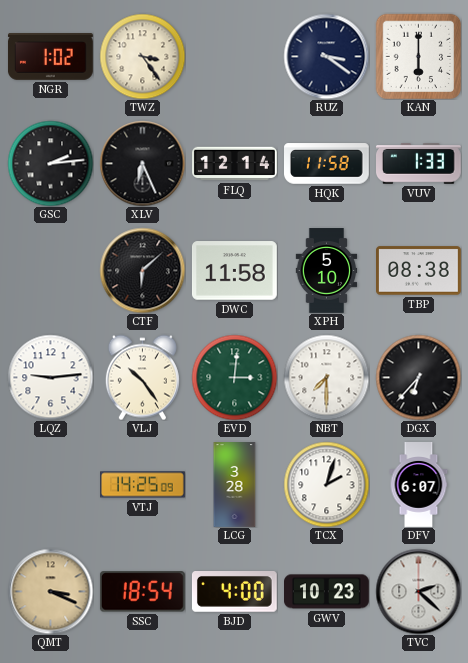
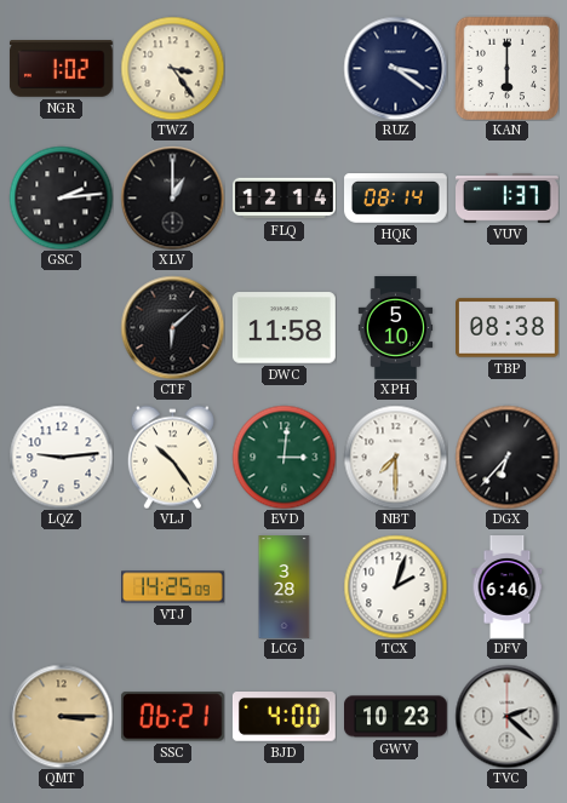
XLV: 6:26 -> 1:00
HQK: 11:58 -> 08:14
VUV: 1:33 -> 1:37
DFV: 6:07 -> 6:46
QMT: 3:19 -> 3:15
SSC: 18:54 -> 06:21
